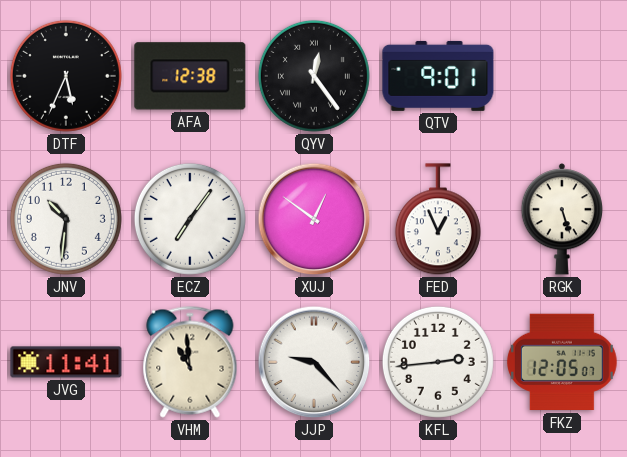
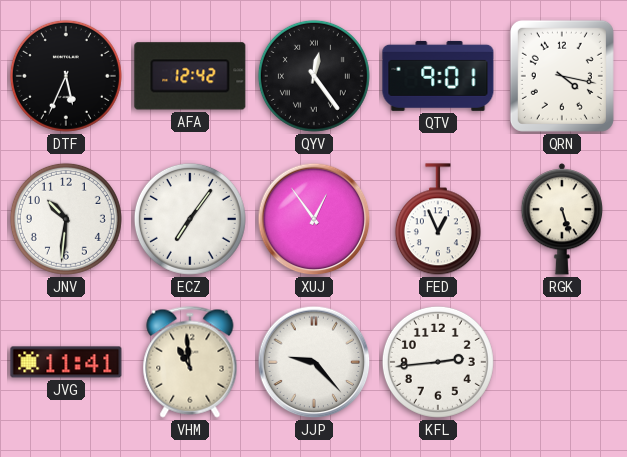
AFA: 12:38 -> 12:42
QRN: none -> 4:17
XUJ: 12:51 -> 12:54
FKZ: 12:05 -> none
